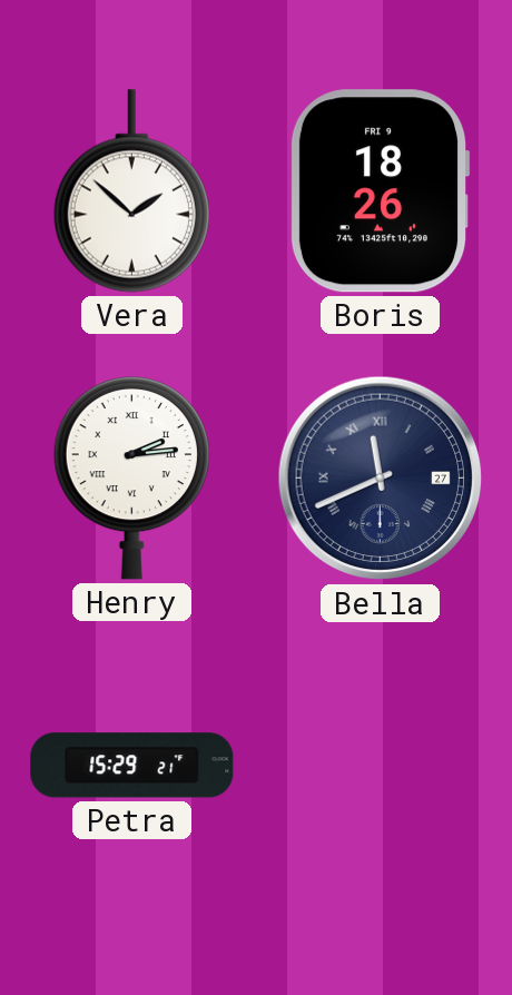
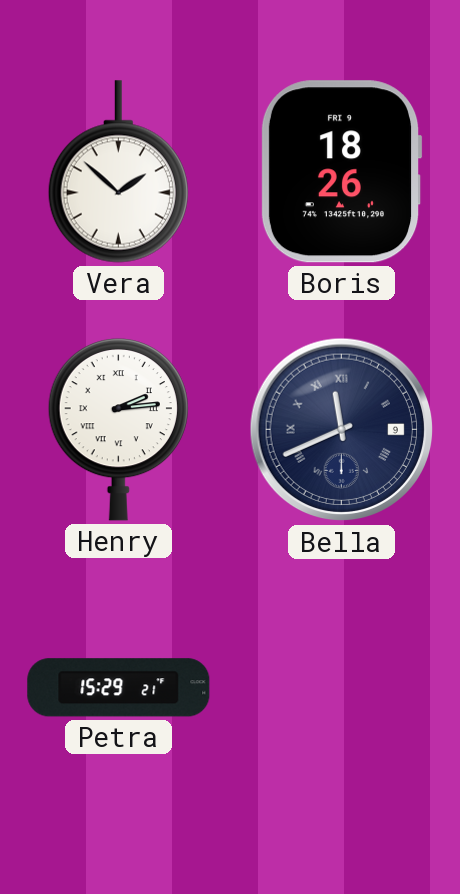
Bella date: 27 -> 9
